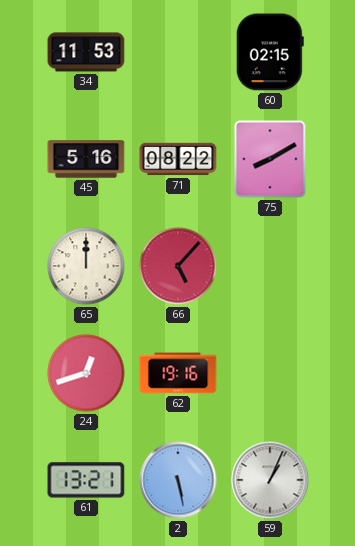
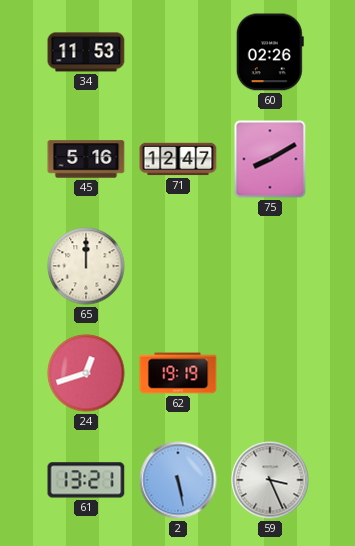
60: 02:15 -> 02:26
71: 08:22 -> 12:47
66: 5:07 -> none
62: 19:16 -> 19:19
59: 1:04 -> 3:26
